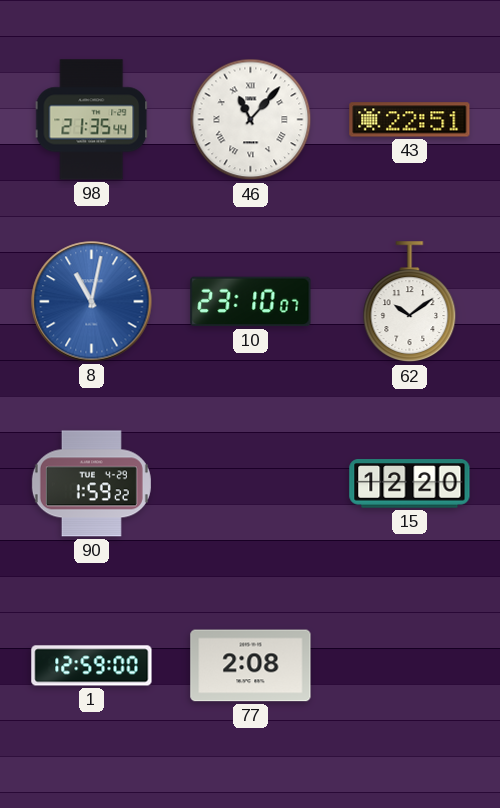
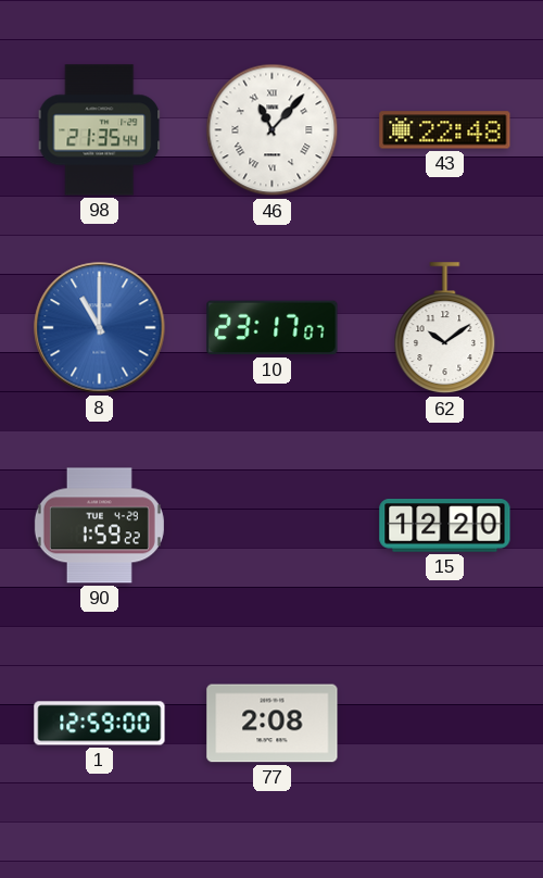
43: 22:51 -> 22:48
8: 11:02 -> 11:00
10: 23:10 -> 23:17
